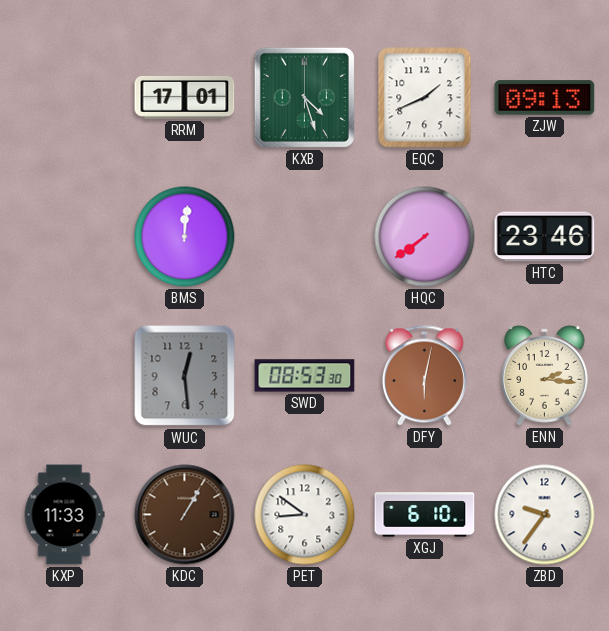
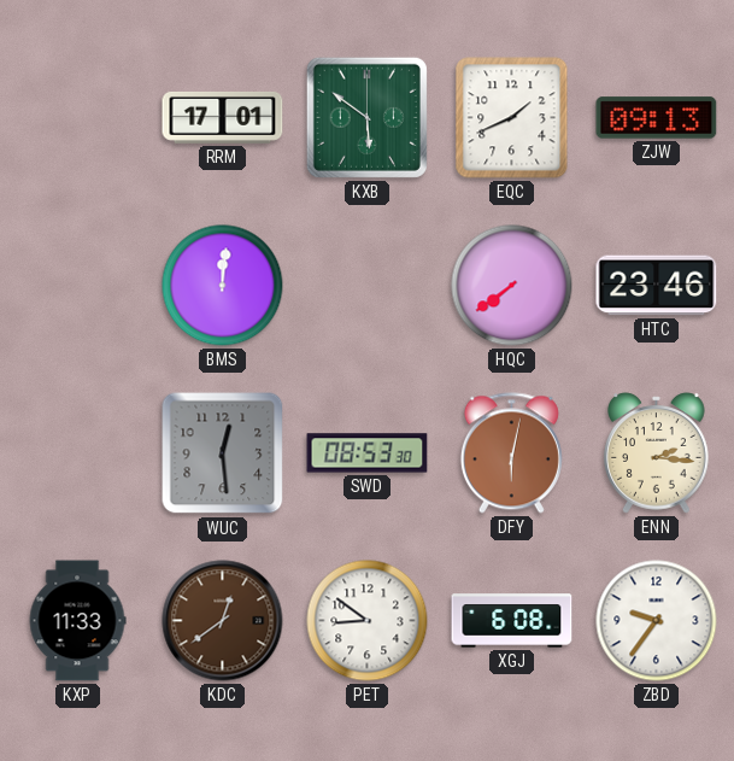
KXB: 4:27 -> 5:51
KDC: 1:05 -> 12:39
XGJ: 6:10 -> 6:08
